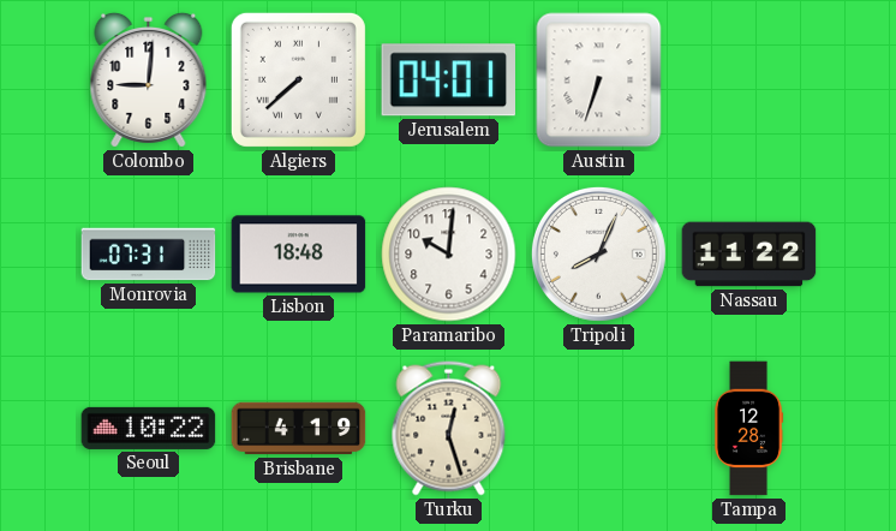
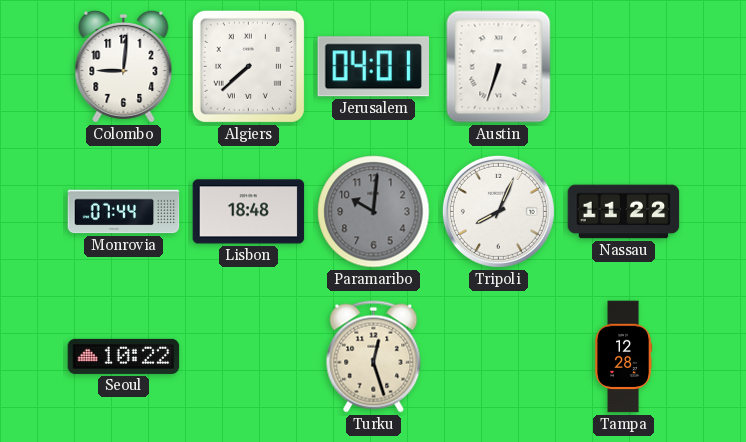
Monrovia: 07:31 -> 07:44
Paramaribo dial: white -> grey
Brisbane: 4:19 -> none
